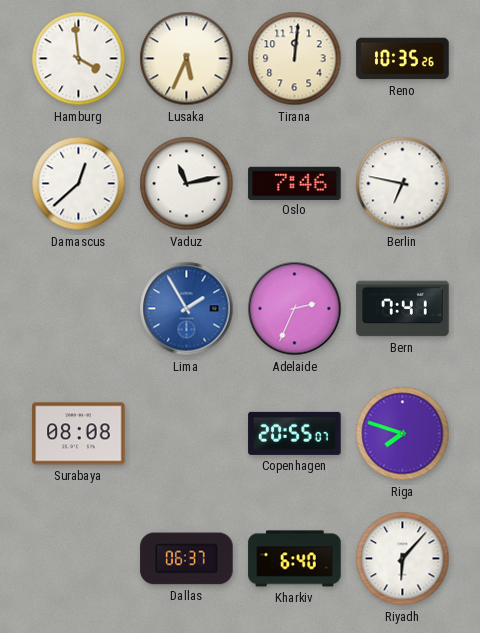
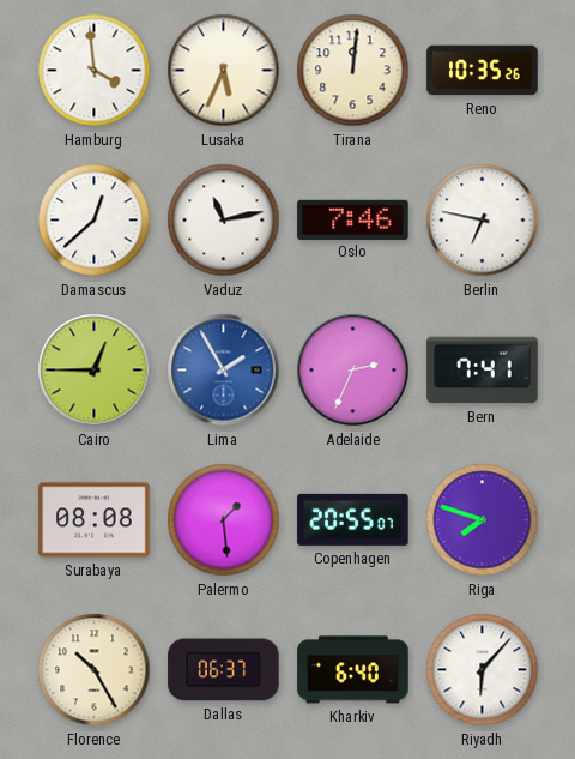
Cairo: none -> 12:45
Palermo: none -> 1:29
Florence: none -> 10:25
